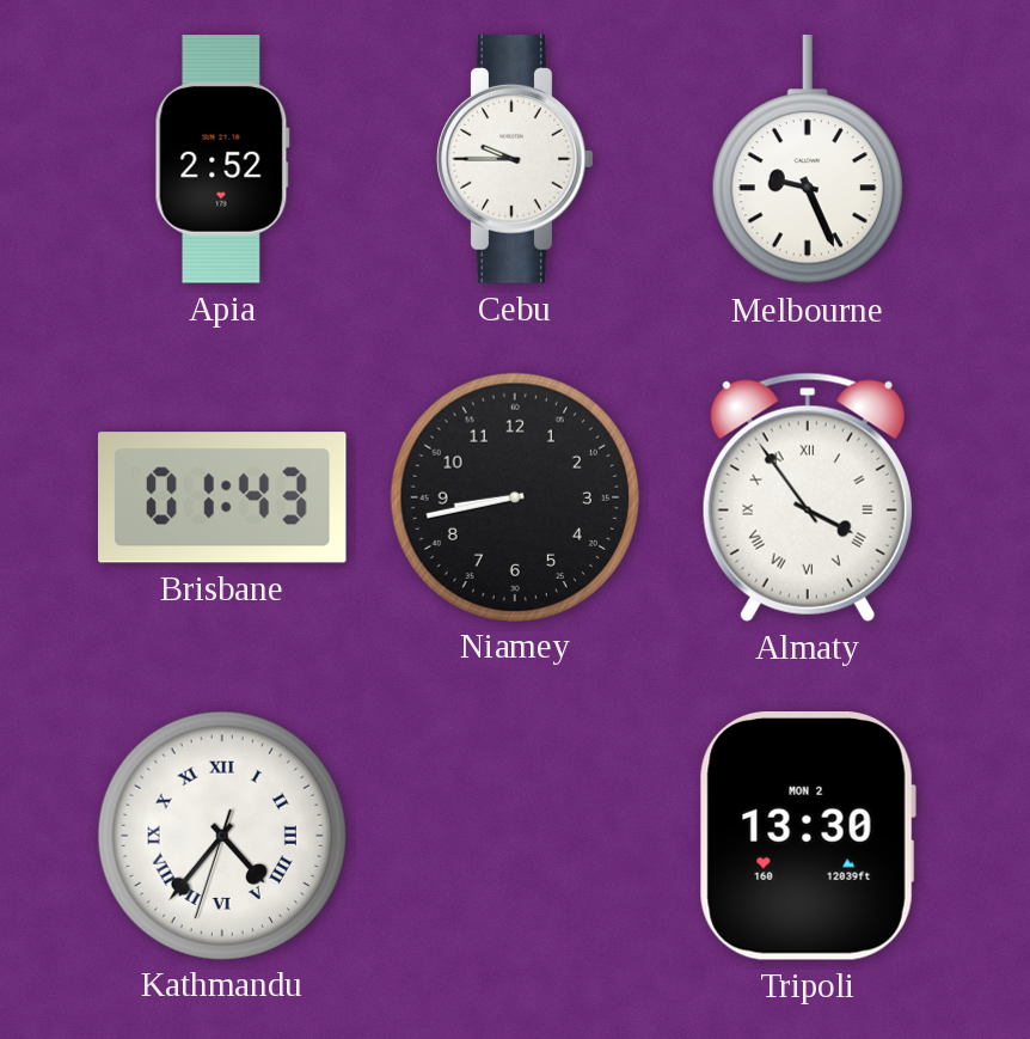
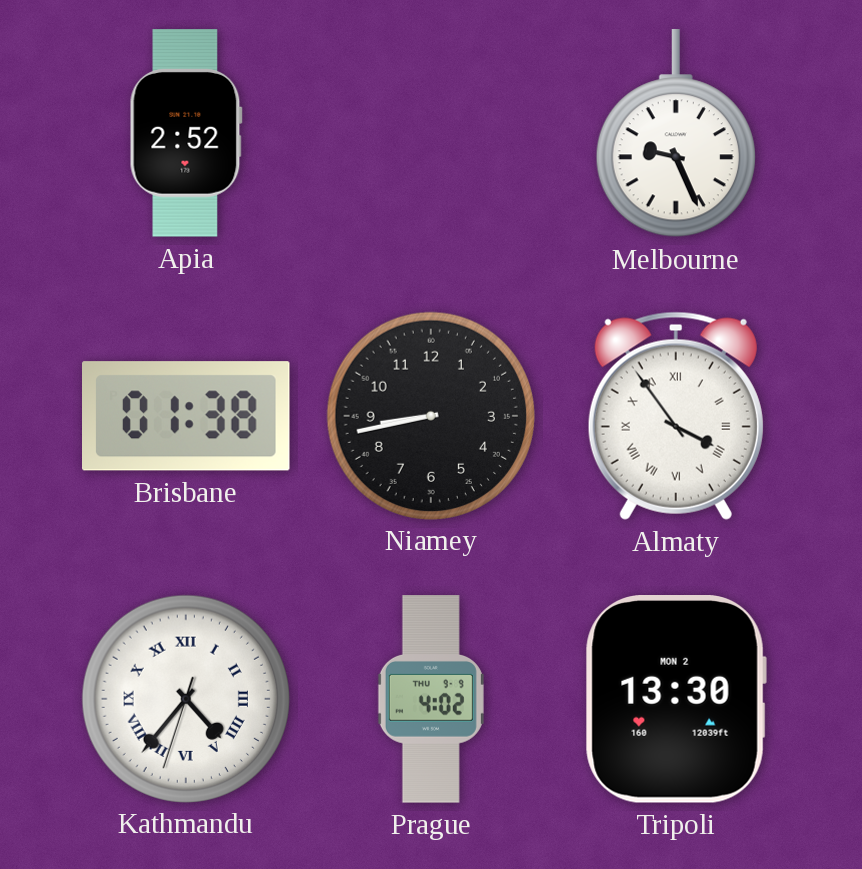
Cebu: 9:45 -> none
Brisbane: 01:43 -> 01:38
Prague: none -> 4:02
